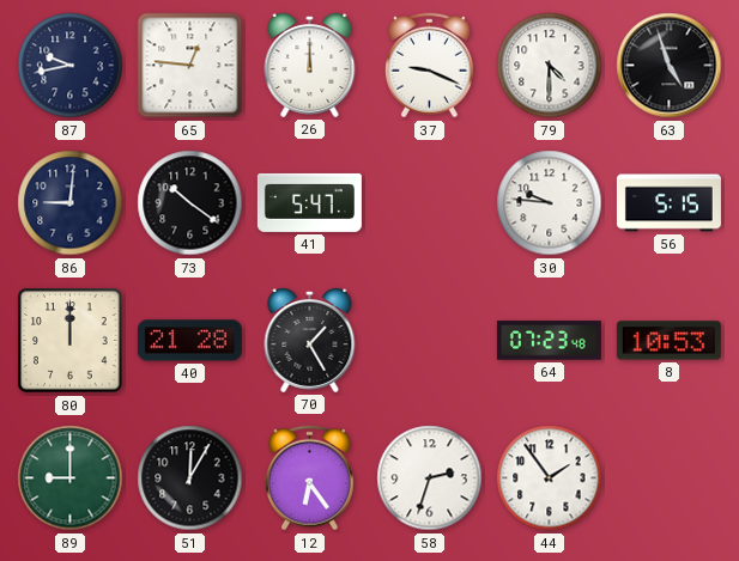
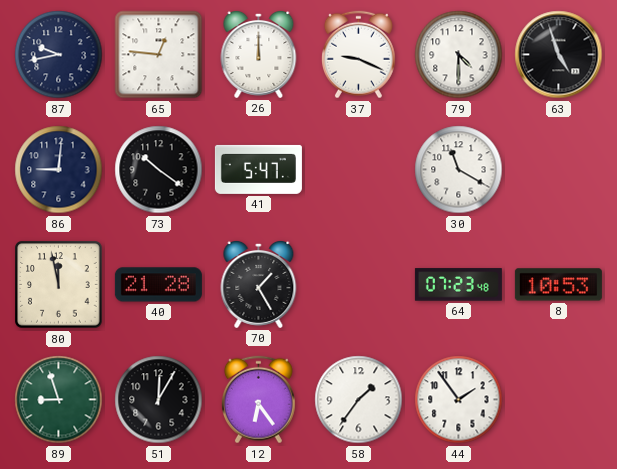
30: 9:46 -> 11:20
56: 5:15 -> none
80: 12:00 -> 11:58
89: 9:00 -> 8:57
58: 2:33 -> 1:36
